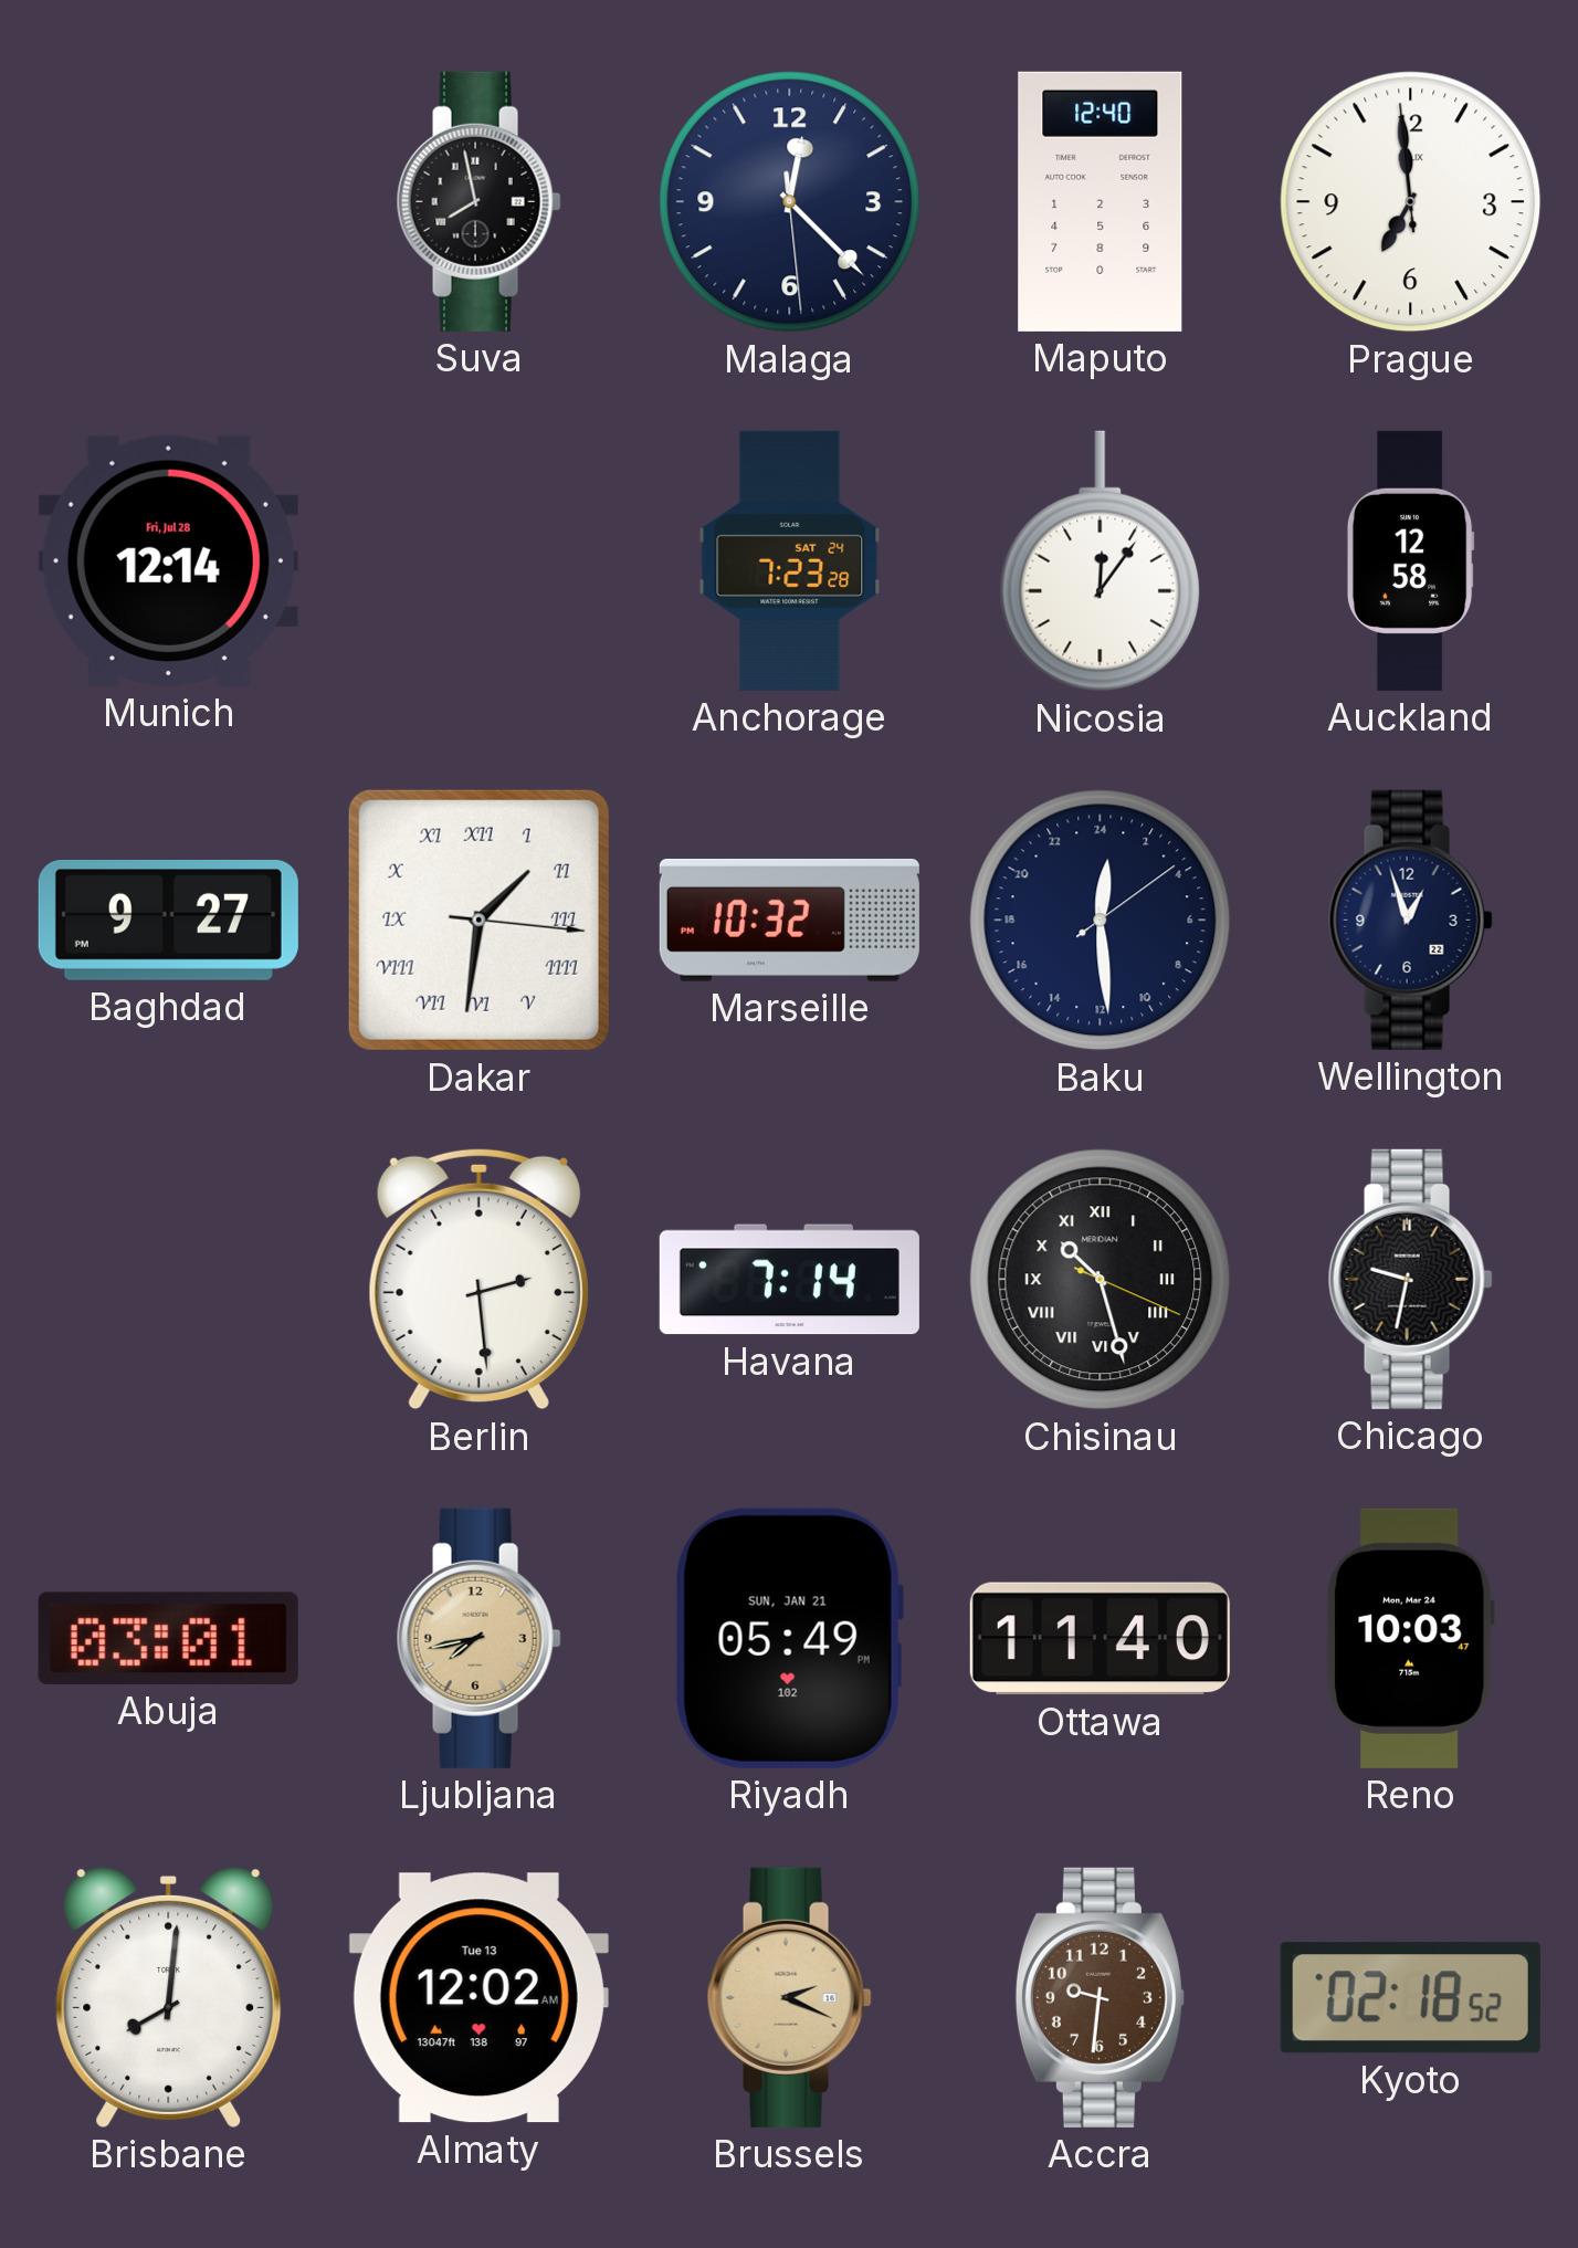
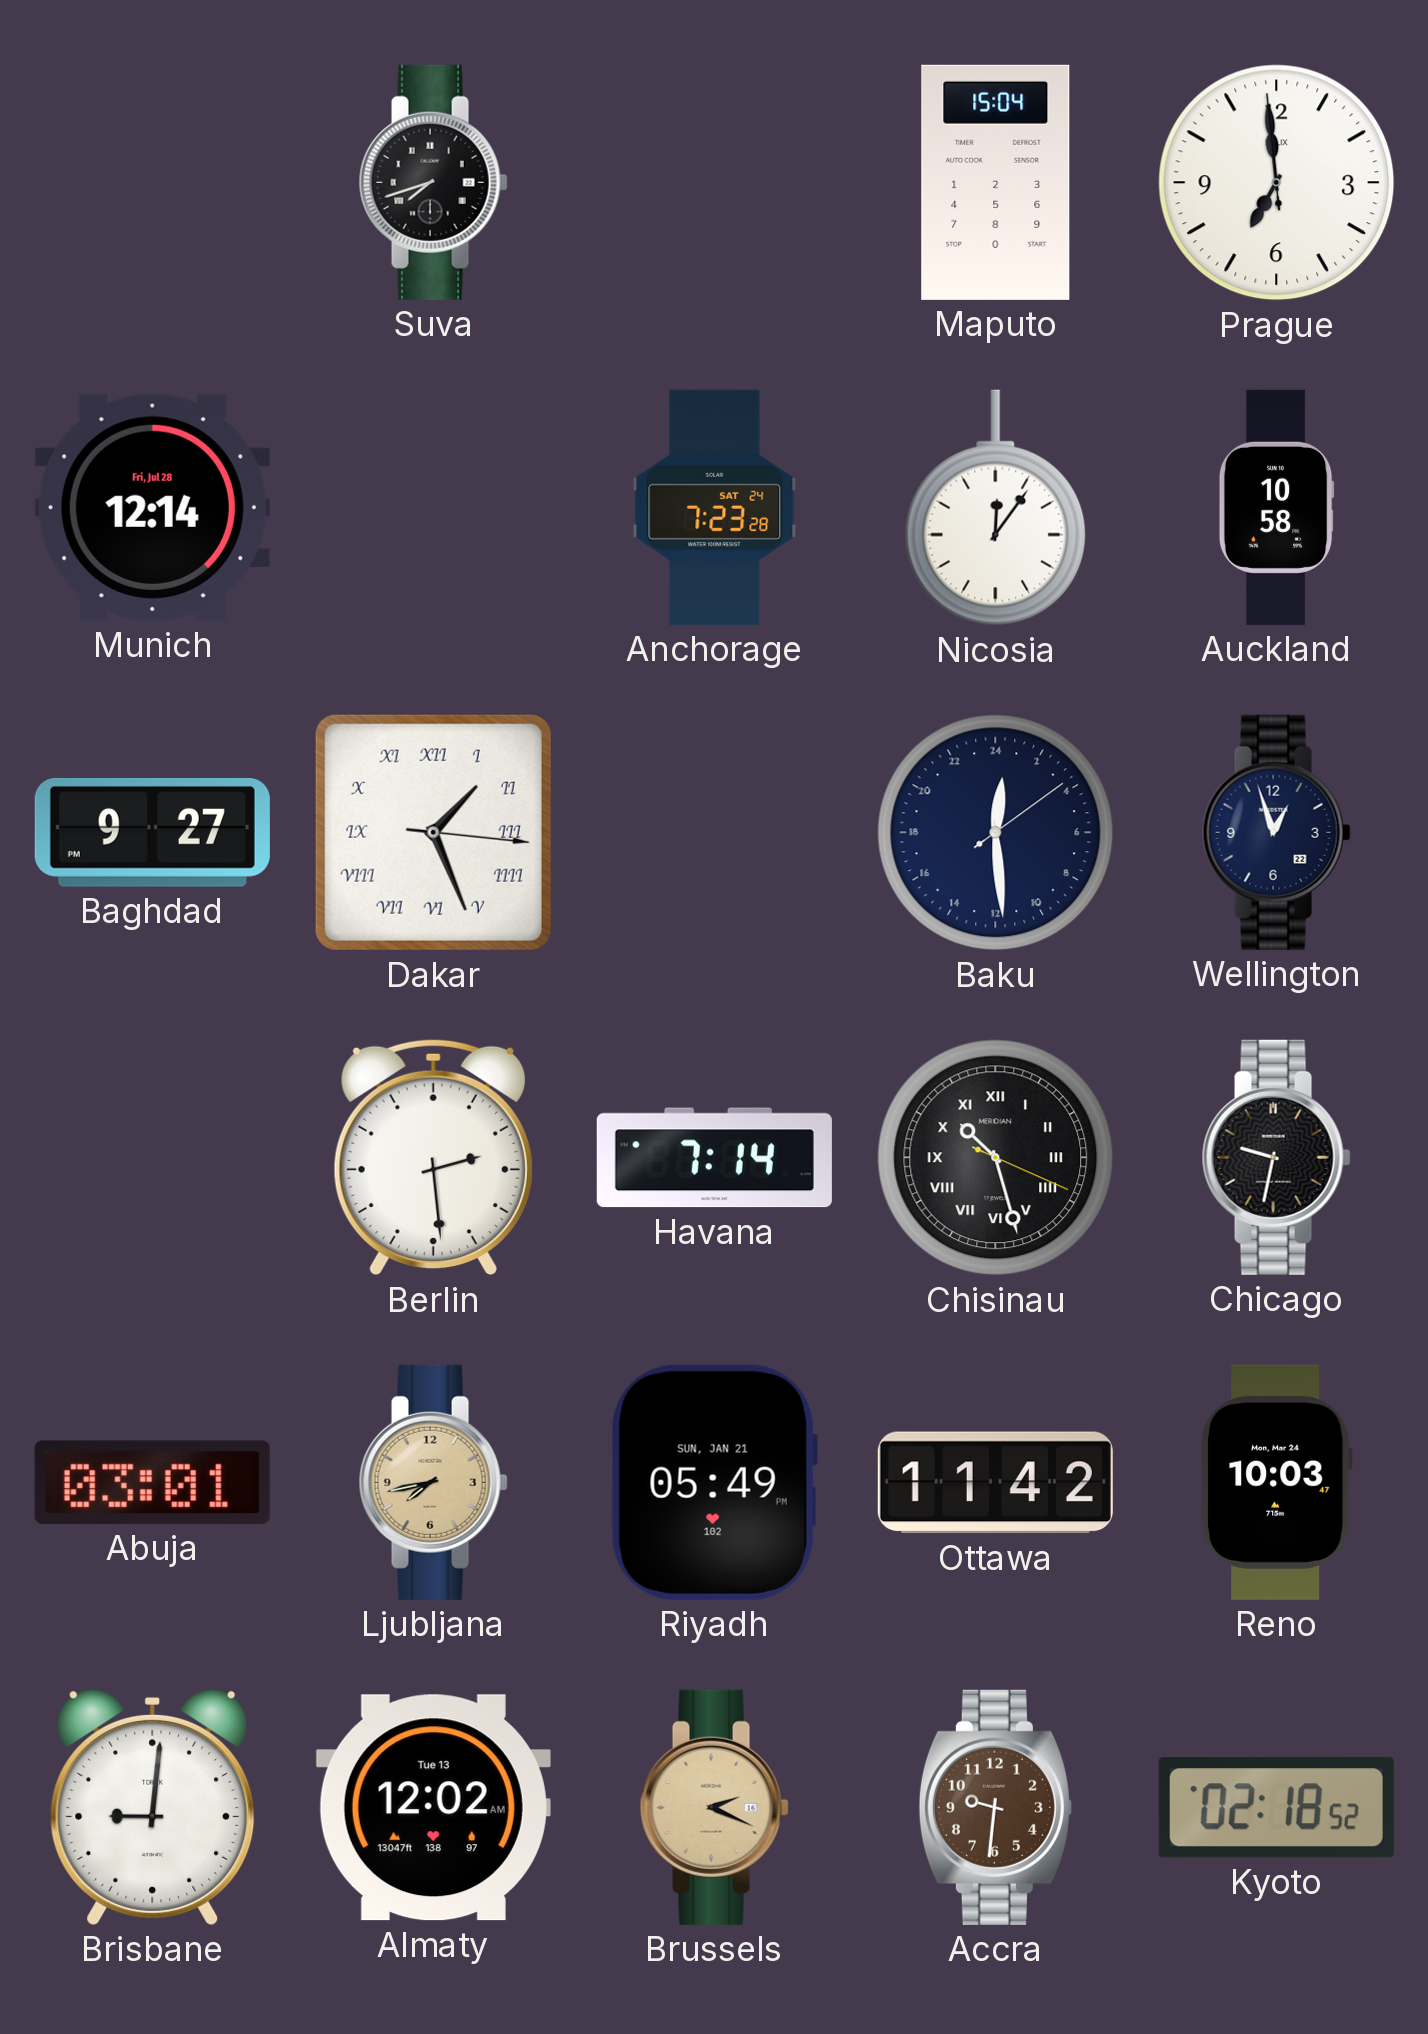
Suva: 7:58 -> 7:42
Malaga: 12:22 -> none
Maputo: 12:40 -> 15:04
Auckland: 12:58 -> 10:58
Dakar: 1:31 -> 1:26
Marseille: 10:32 -> none
Ottawa: 11:40 -> 11:42
Brisbane: 8:01 -> 9:01
